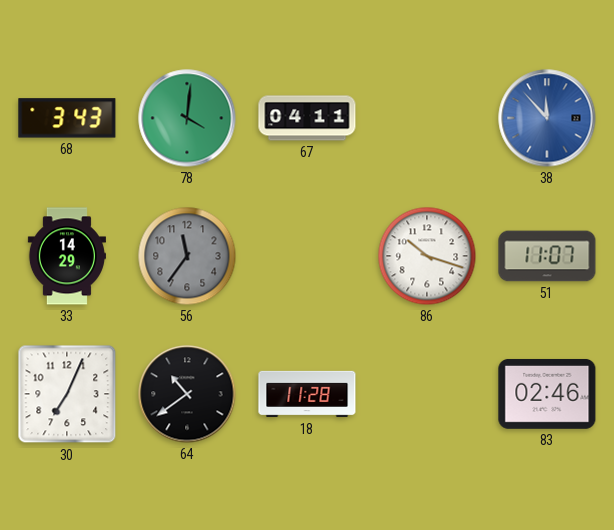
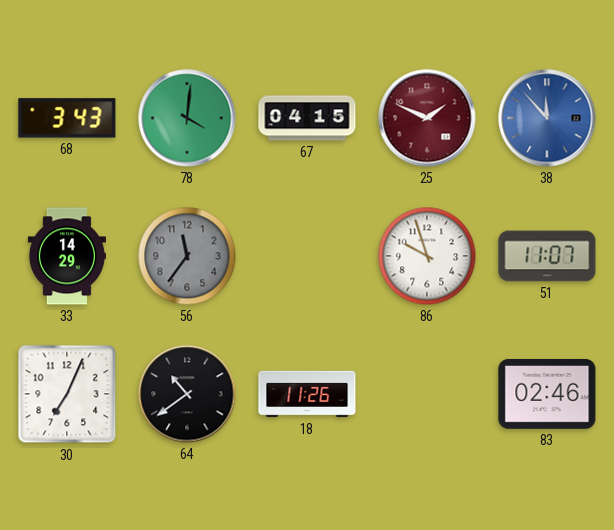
67: 04:11 -> 04:15
25: none -> 1:49
86: 10:18 -> 9:57
18: 11:28 -> 11:26
